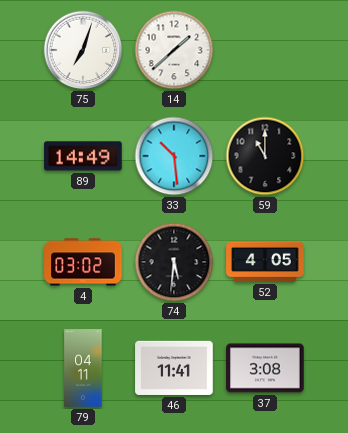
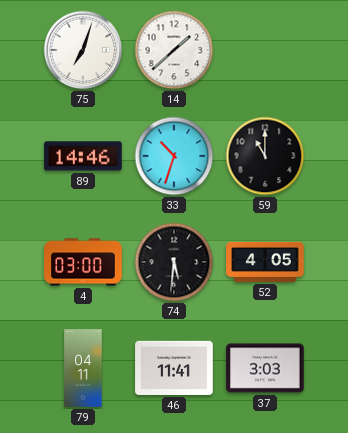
89: 14:49 -> 14:46
33: 10:29 -> 10:33
4: 03:02 -> 03:00
37: 3:08 -> 3:03
